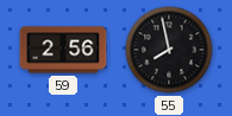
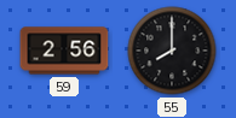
55: 7:58 -> 8:00
